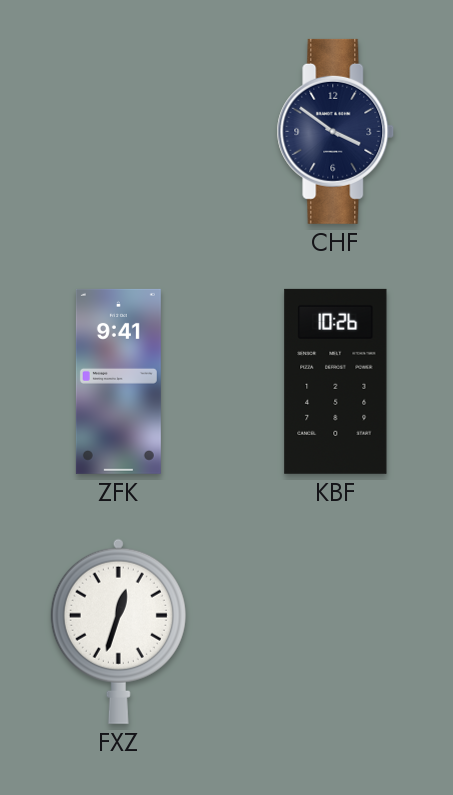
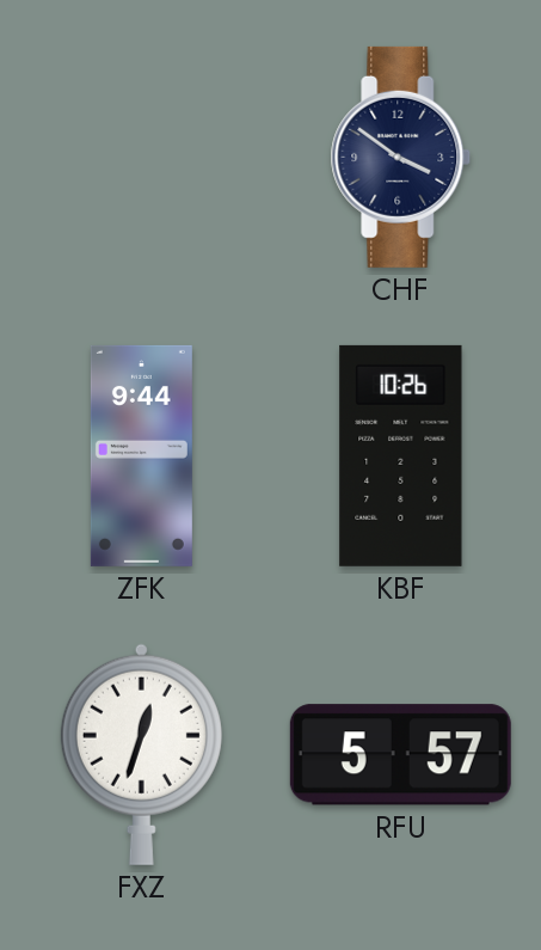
ZFK: 9:41 -> 9:44
RFU: none -> 5:57
